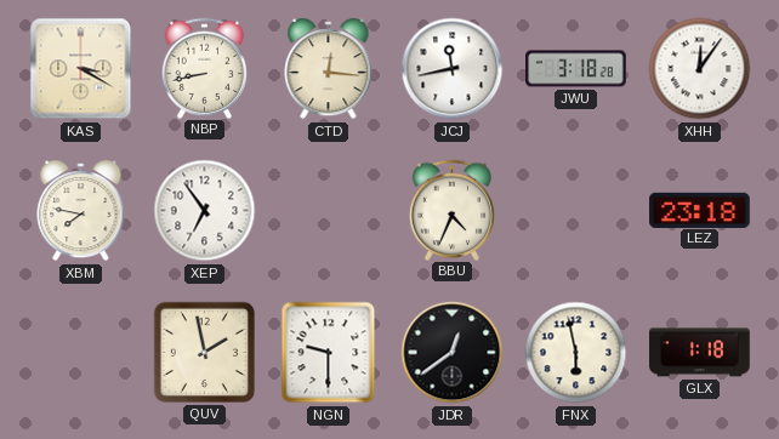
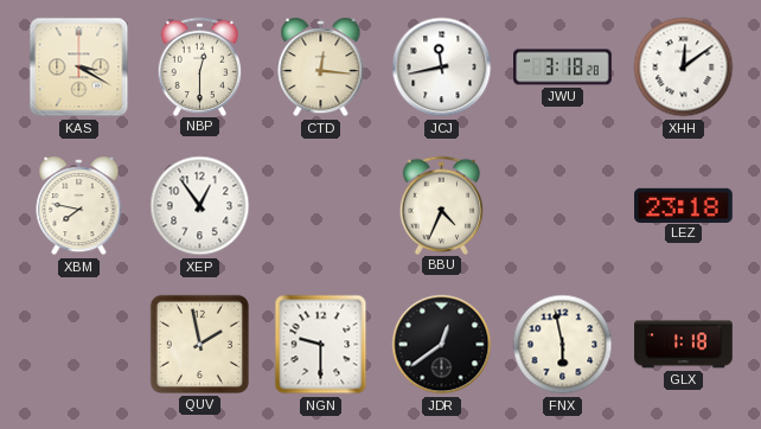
NBP: 8:43 -> 12:30
XHH: 12:06 -> 12:09
XEP: 6:54 -> 12:54
